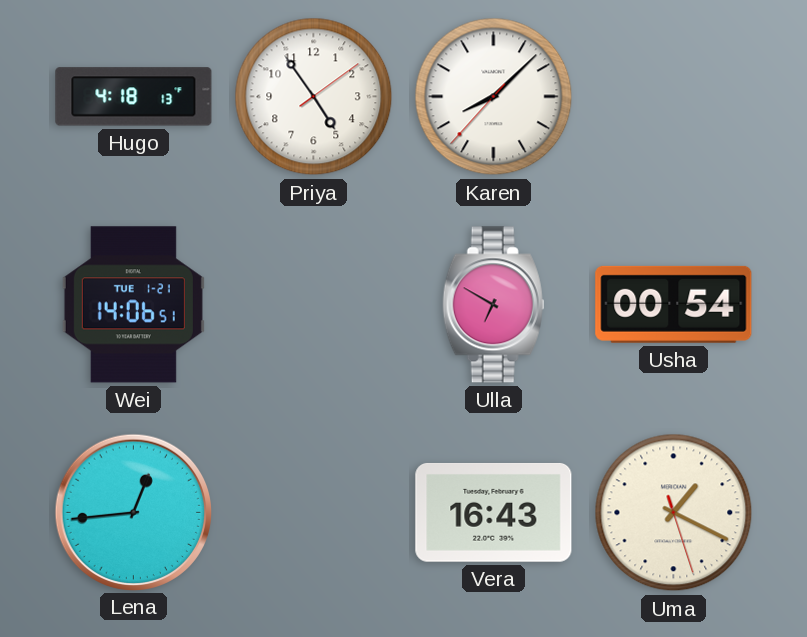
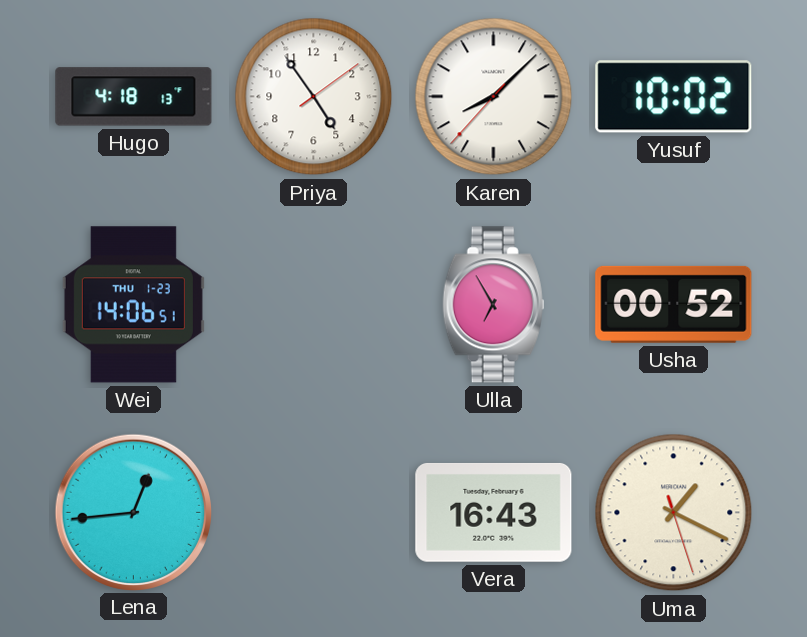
Yusuf: none -> 10:02
Wei date: TUE 1-21 -> THU 1-23
Ulla: 6:50 -> 6:55
Usha: 00:54 -> 00:52
